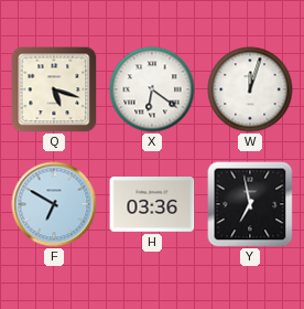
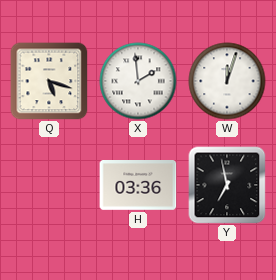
X: 6:21 -> 1:59
F: 6:50 -> none
